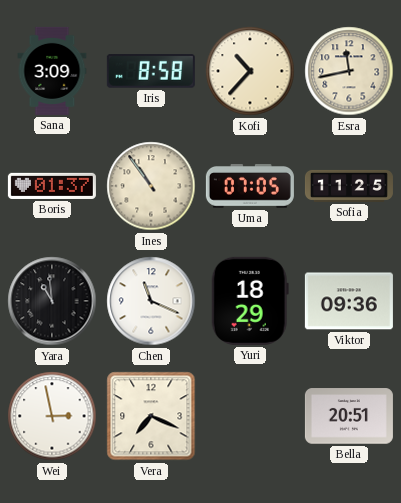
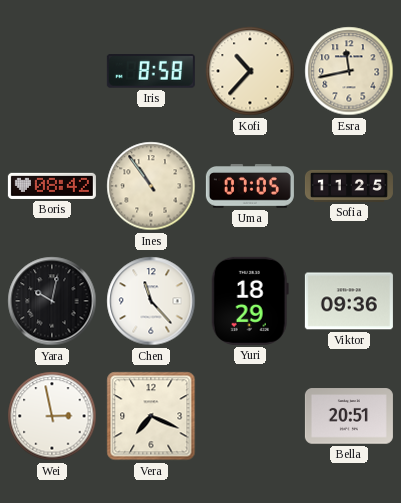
Sana: 3:09 -> none
Boris: 01:37 -> 08:42
Yara: 10:59 -> 10:02
Chen: 11:19 -> 11:23
